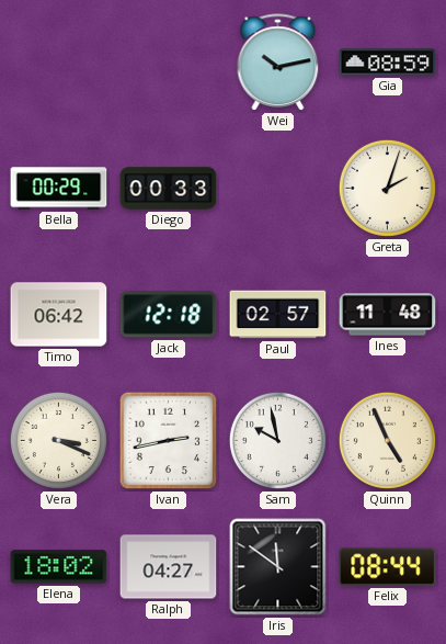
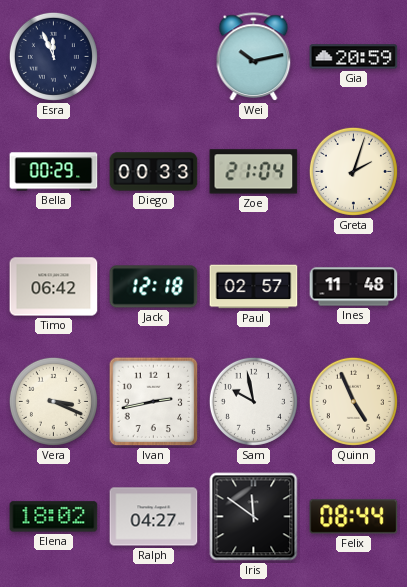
Esra: none -> 11:56
Gia: 08:59 -> 20:59
Zoe: none -> 21:04
